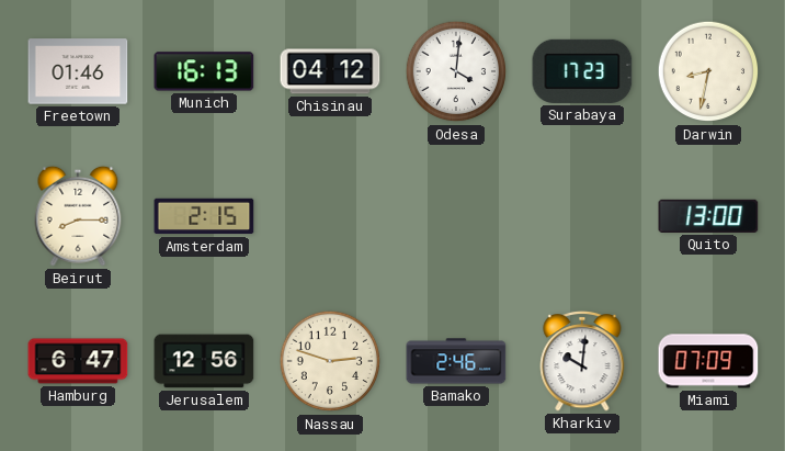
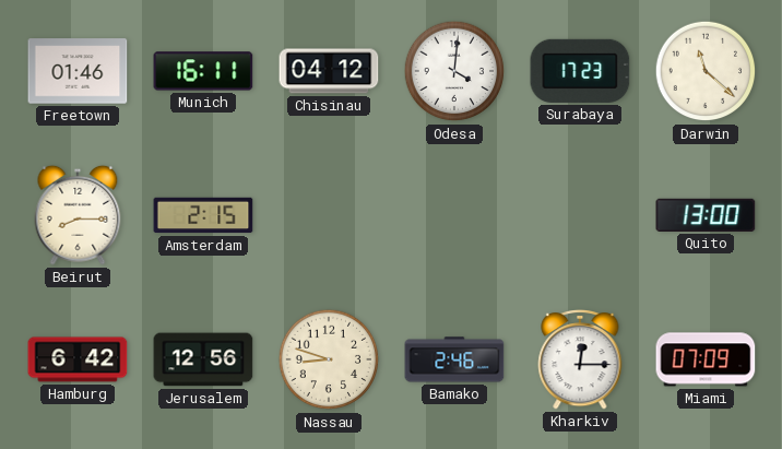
Munich: 16:13 -> 16:11
Darwin: 8:32 -> 11:22
Hamburg: 6:47 -> 6:42
Nassau: 2:48 -> 8:48
Kharkiv: 10:01 -> 12:15
